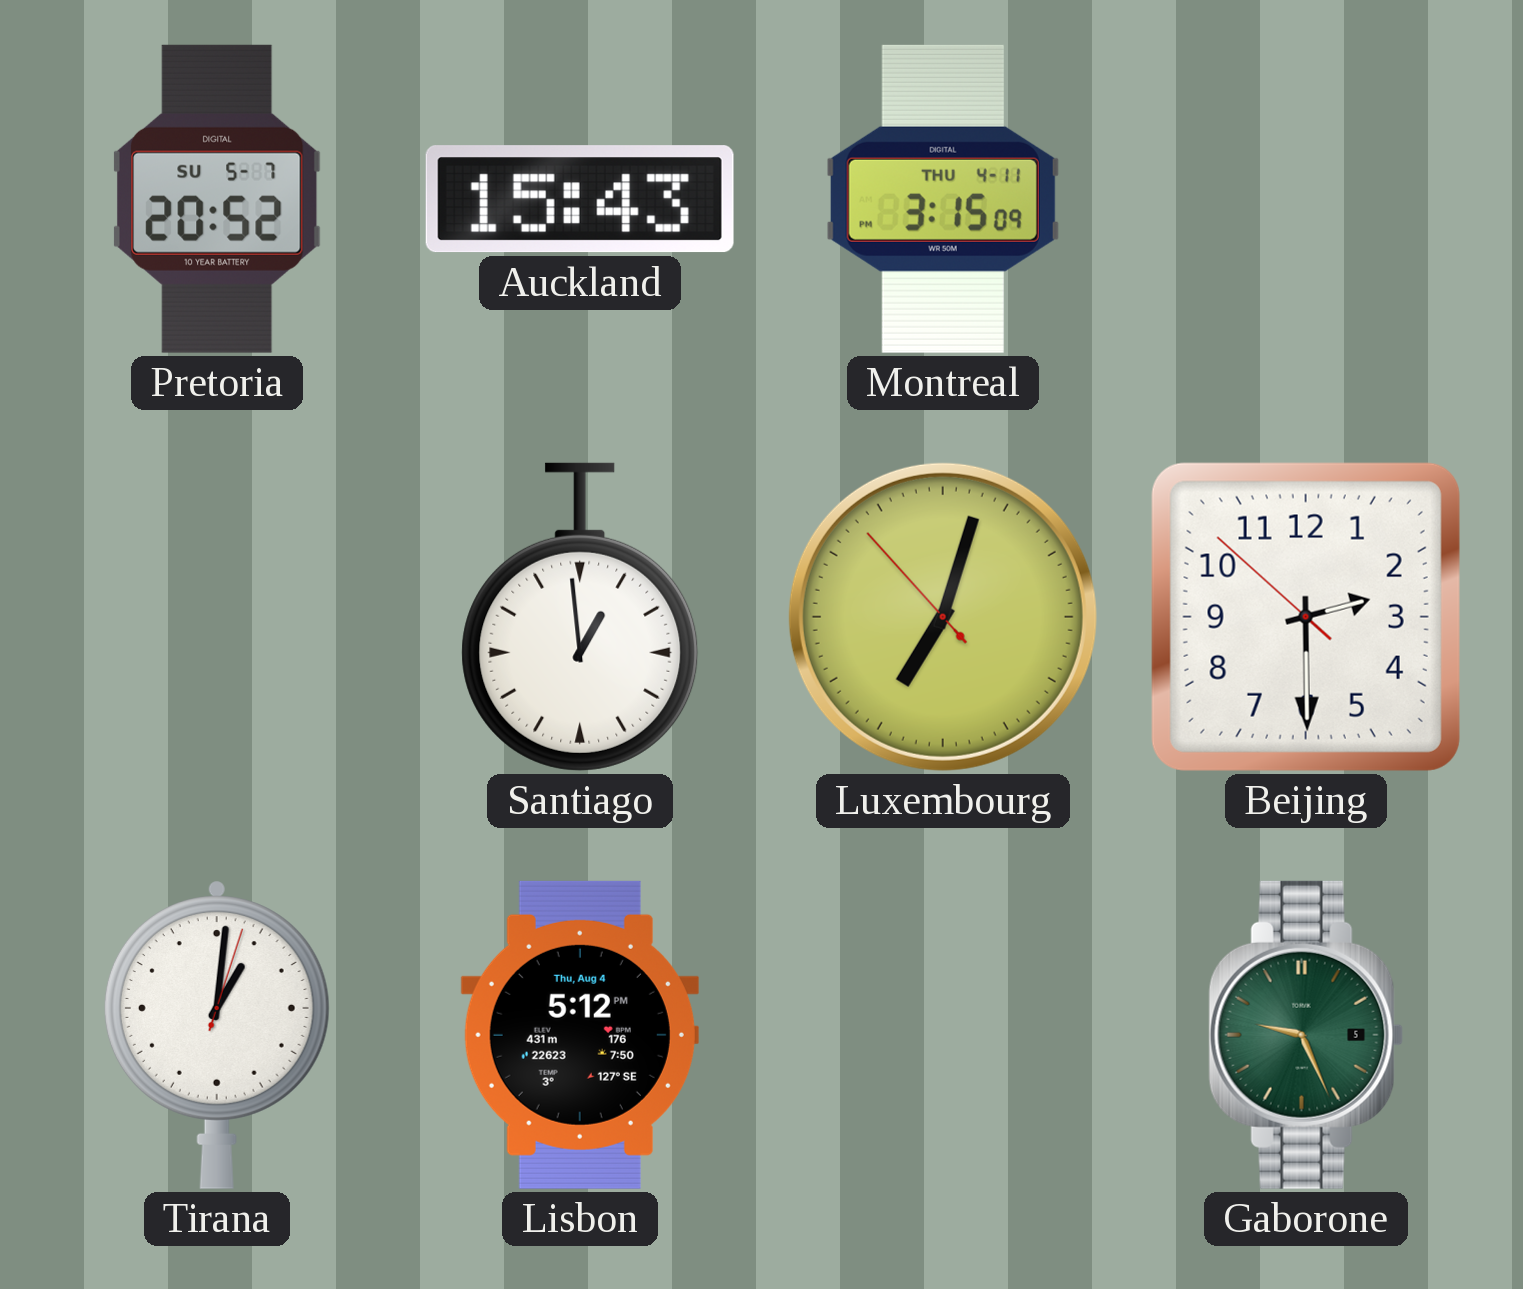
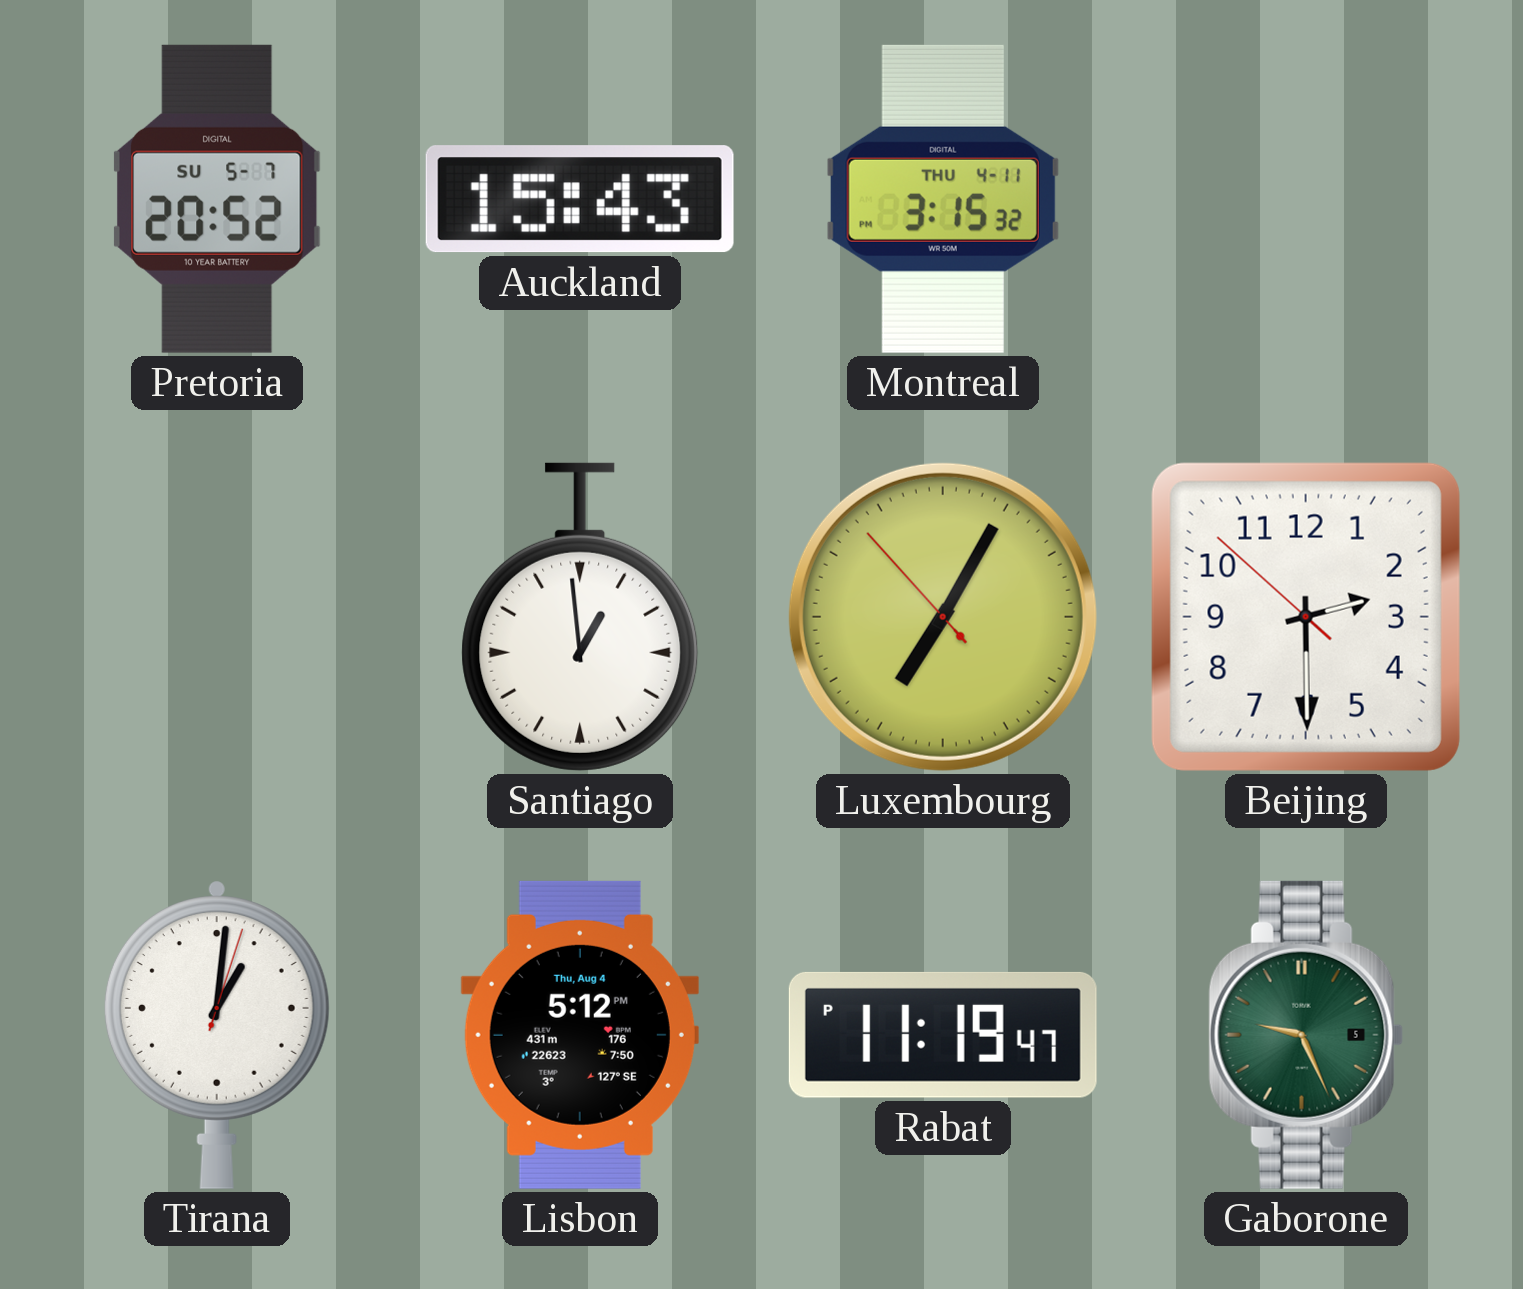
Montreal: 3:15:09 -> 3:15:32
Luxembourg: 7:02 -> 7:04
Rabat: none -> 11:19
